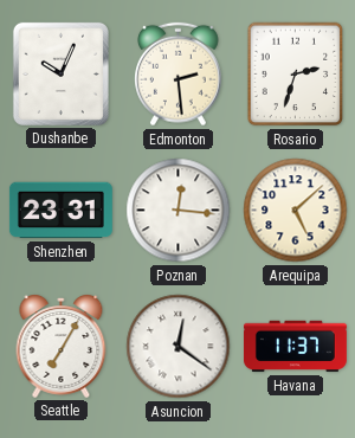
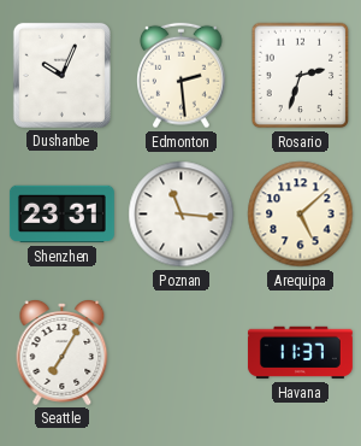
Poznan: 12:16 -> 11:16
Asuncion: 12:21 -> none
